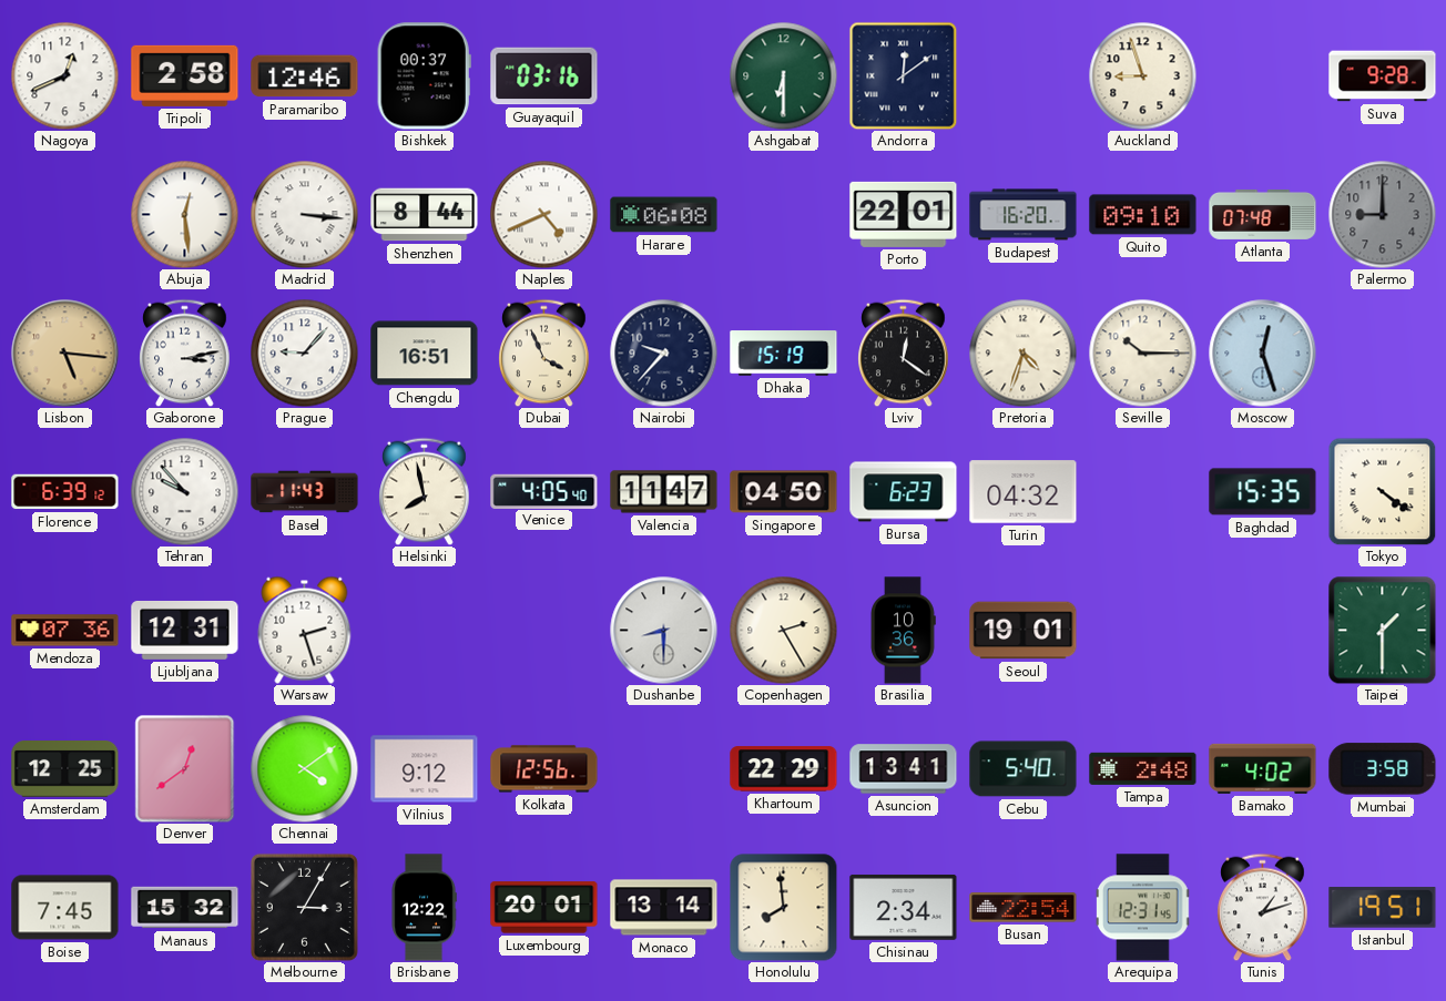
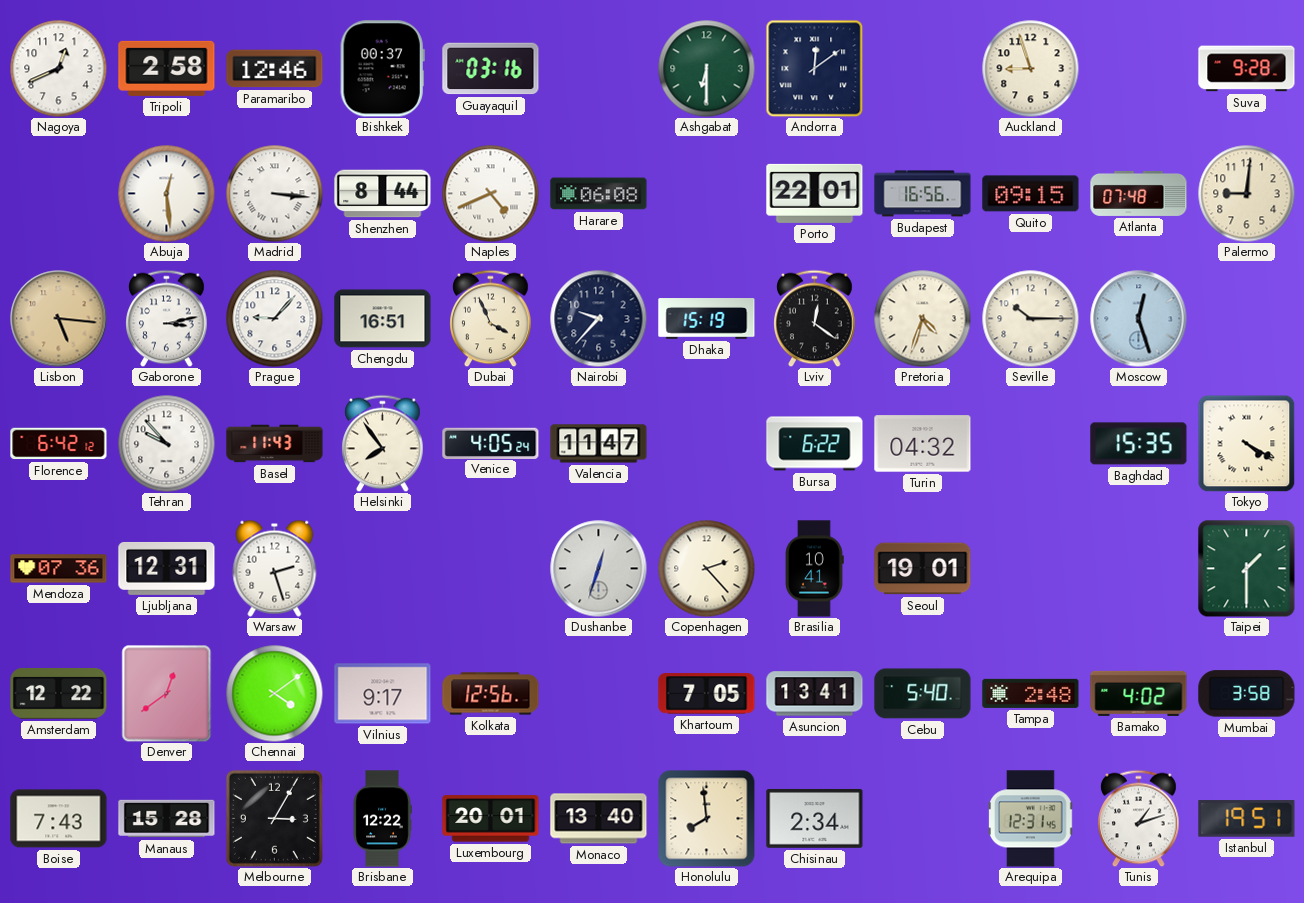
Budapest: 16:20 -> 16:56
Quito: 09:10 -> 09:15
Palermo: 9:00 -> 9:01
Palermo dial: grey -> cream
Florence: 6:39 -> 6:42
Helsinki: 7:58 -> 7:54
Venice: 4:05:40 -> 4:05:24
Singapore: 04:50 -> none
Bursa: 6:23 -> 6:22
Tokyo: 4:21 -> 4:20
Dushanbe: 8:30 -> 12:33
Copenhagen: 2:25 -> 2:23
Brasilia: 10:36 -> 10:41
Amsterdam: 12:25 -> 12:22
Vilnius: 9:12 -> 9:17
Khartoum: 22:29 -> 7:05
Boise: 7:45 -> 7:43
Manaus: 15:32 -> 15:28
Monaco: 13:14 -> 13:40
Busan: 22:54 -> none
